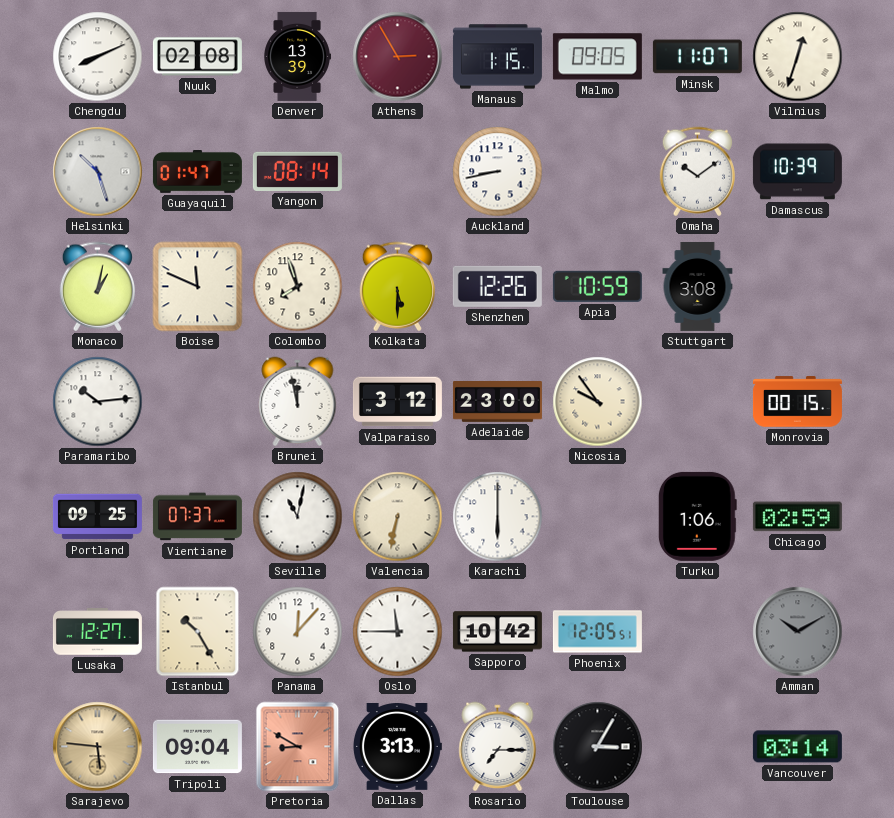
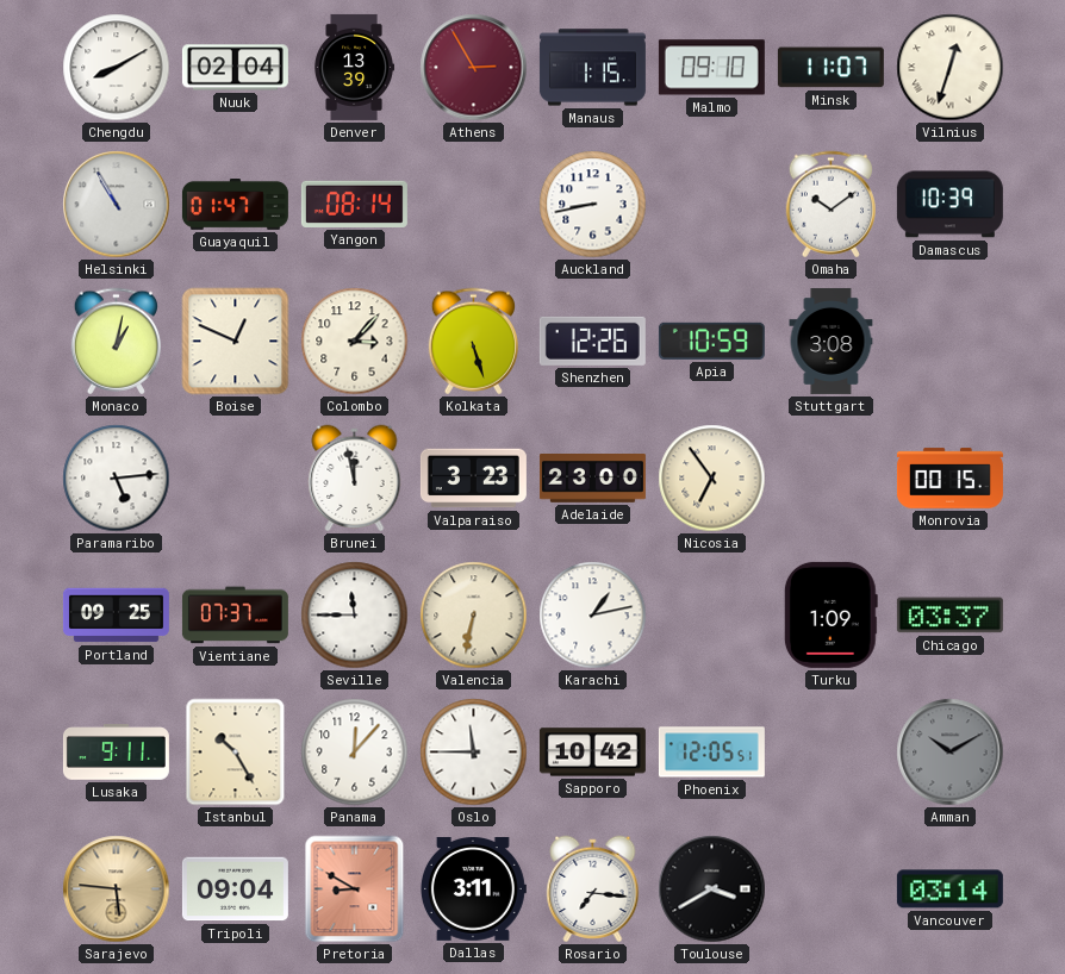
Chengdu: 8:11 -> 8:10
Nuuk: 02:08 -> 02:04
Malmo: 09:05 -> 09:10
Helsinki: 10:27 -> 10:55
Boise: 11:49 -> 12:49
Colombo: 7:57 -> 3:07
Kolkata: 5:30 -> 5:27
Paramaribo: 10:14 -> 5:14
Valparaiso: 3:12 -> 3:23
Nicosia: 9:54 -> 6:54
Seville: 11:02 -> 11:45
Karachi: 6:00 -> 1:13
Turku: 1:06 -> 1:09
Chicago: 02:59 -> 03:37
Lusaka: 12:27 -> 9:11
Dallas: 3:13 -> 3:11
Rosario: 7:15 -> 7:16
Toulouse: 3:05 -> 3:40
